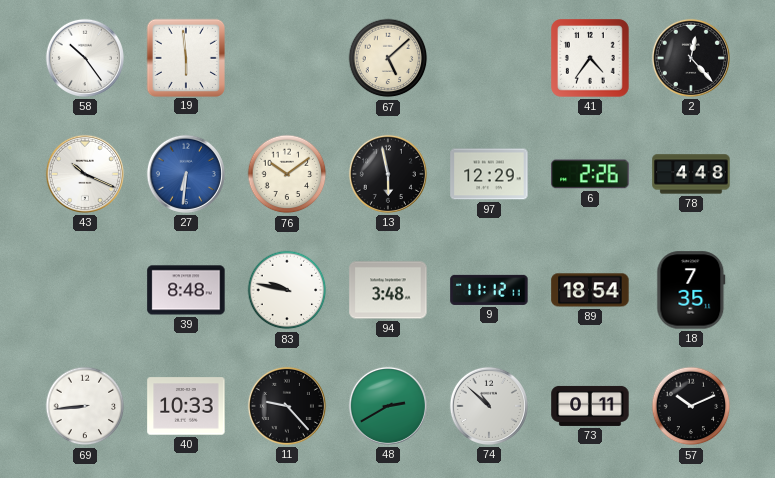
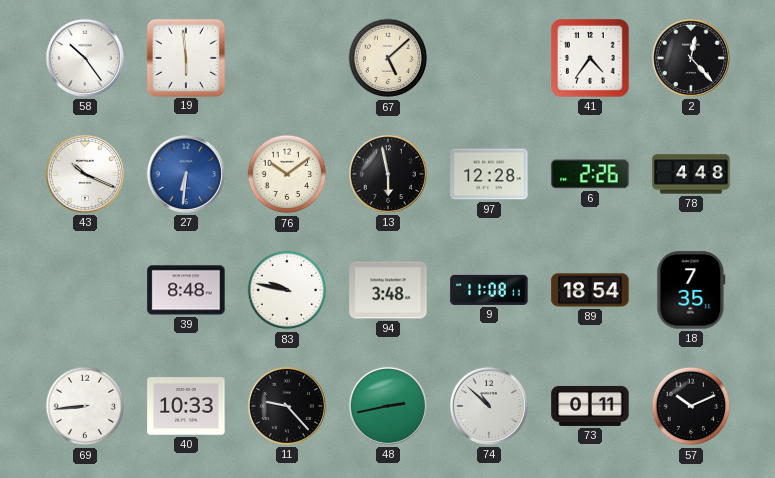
97: 12:29 -> 12:28
9: 11:12 -> 11:08
48: 2:40 -> 2:43
